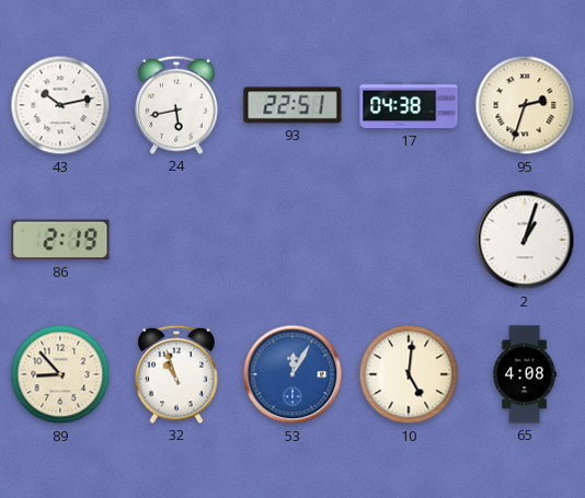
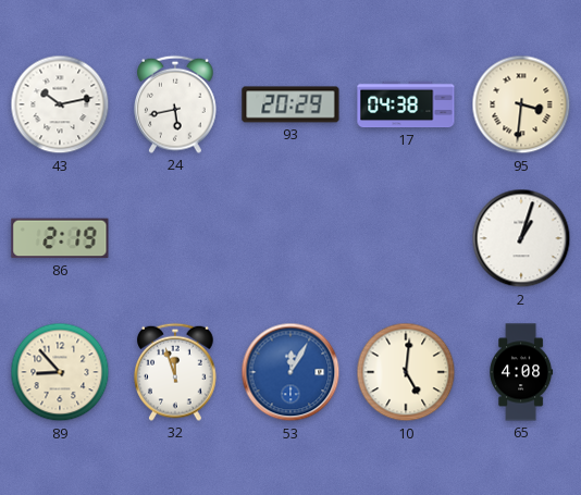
93: 22:51 -> 20:29
95: 2:33 -> 3:31
32: 10:57 -> 11:57
